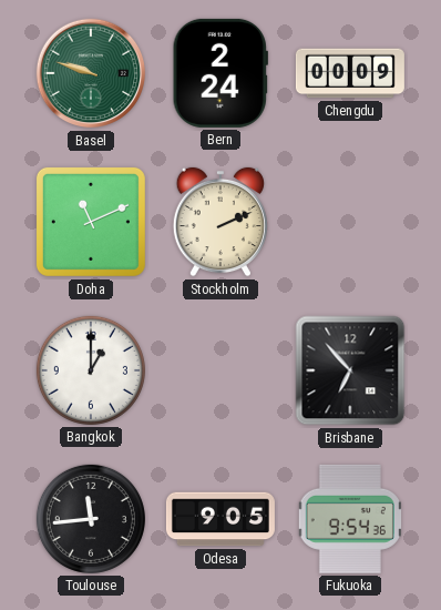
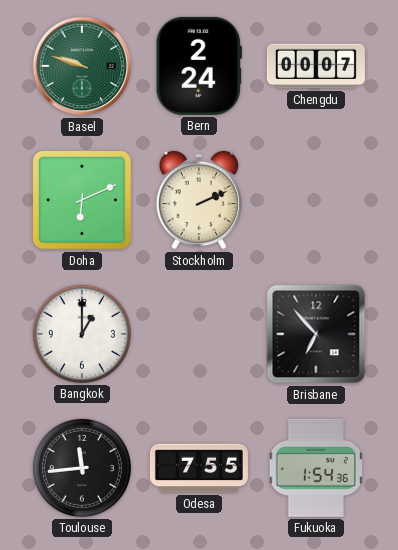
Chengdu: 00:09 -> 00:07
Doha: 11:11 -> 6:11
Odesa: 9:05 -> 7:55
Fukuoka: 9:54 -> 1:54
